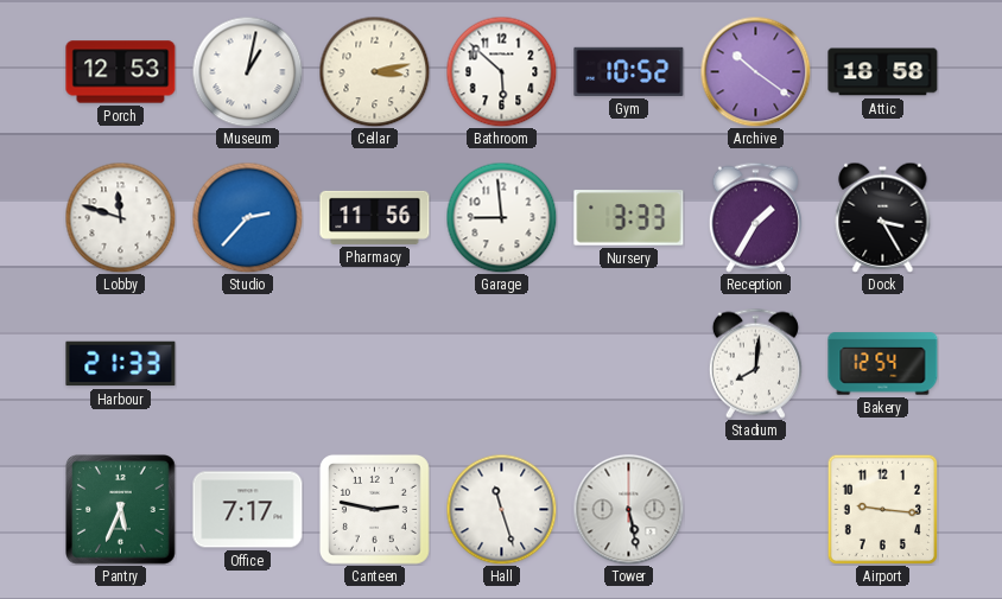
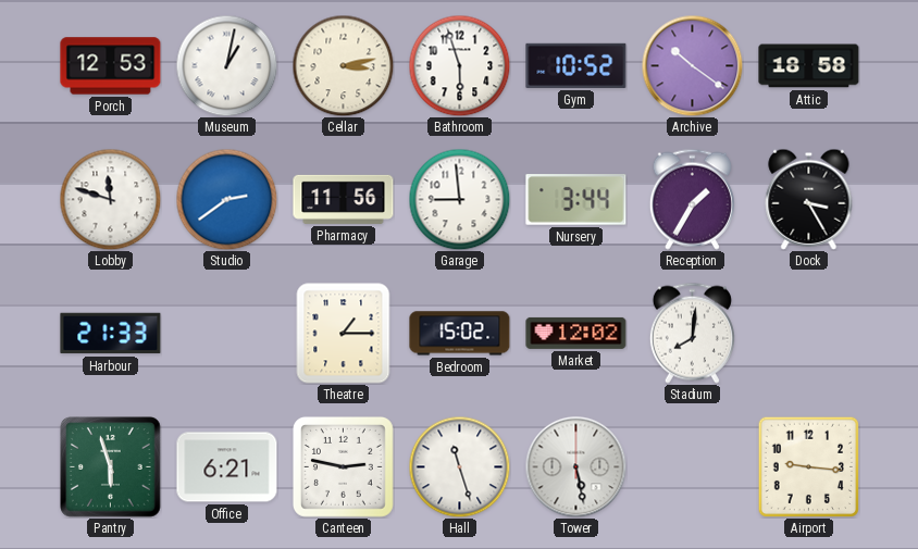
Bathroom: 5:52 -> 5:57
Studio: 2:37 -> 2:39
Nursery: 3:33 -> 3:44
Theatre: none -> 1:15
Bedroom: none -> 15:02
Market: none -> 12:02
Bakery: 12:54 -> none
Pantry: 5:34 -> 5:57
Office: 7:17 -> 6:21
